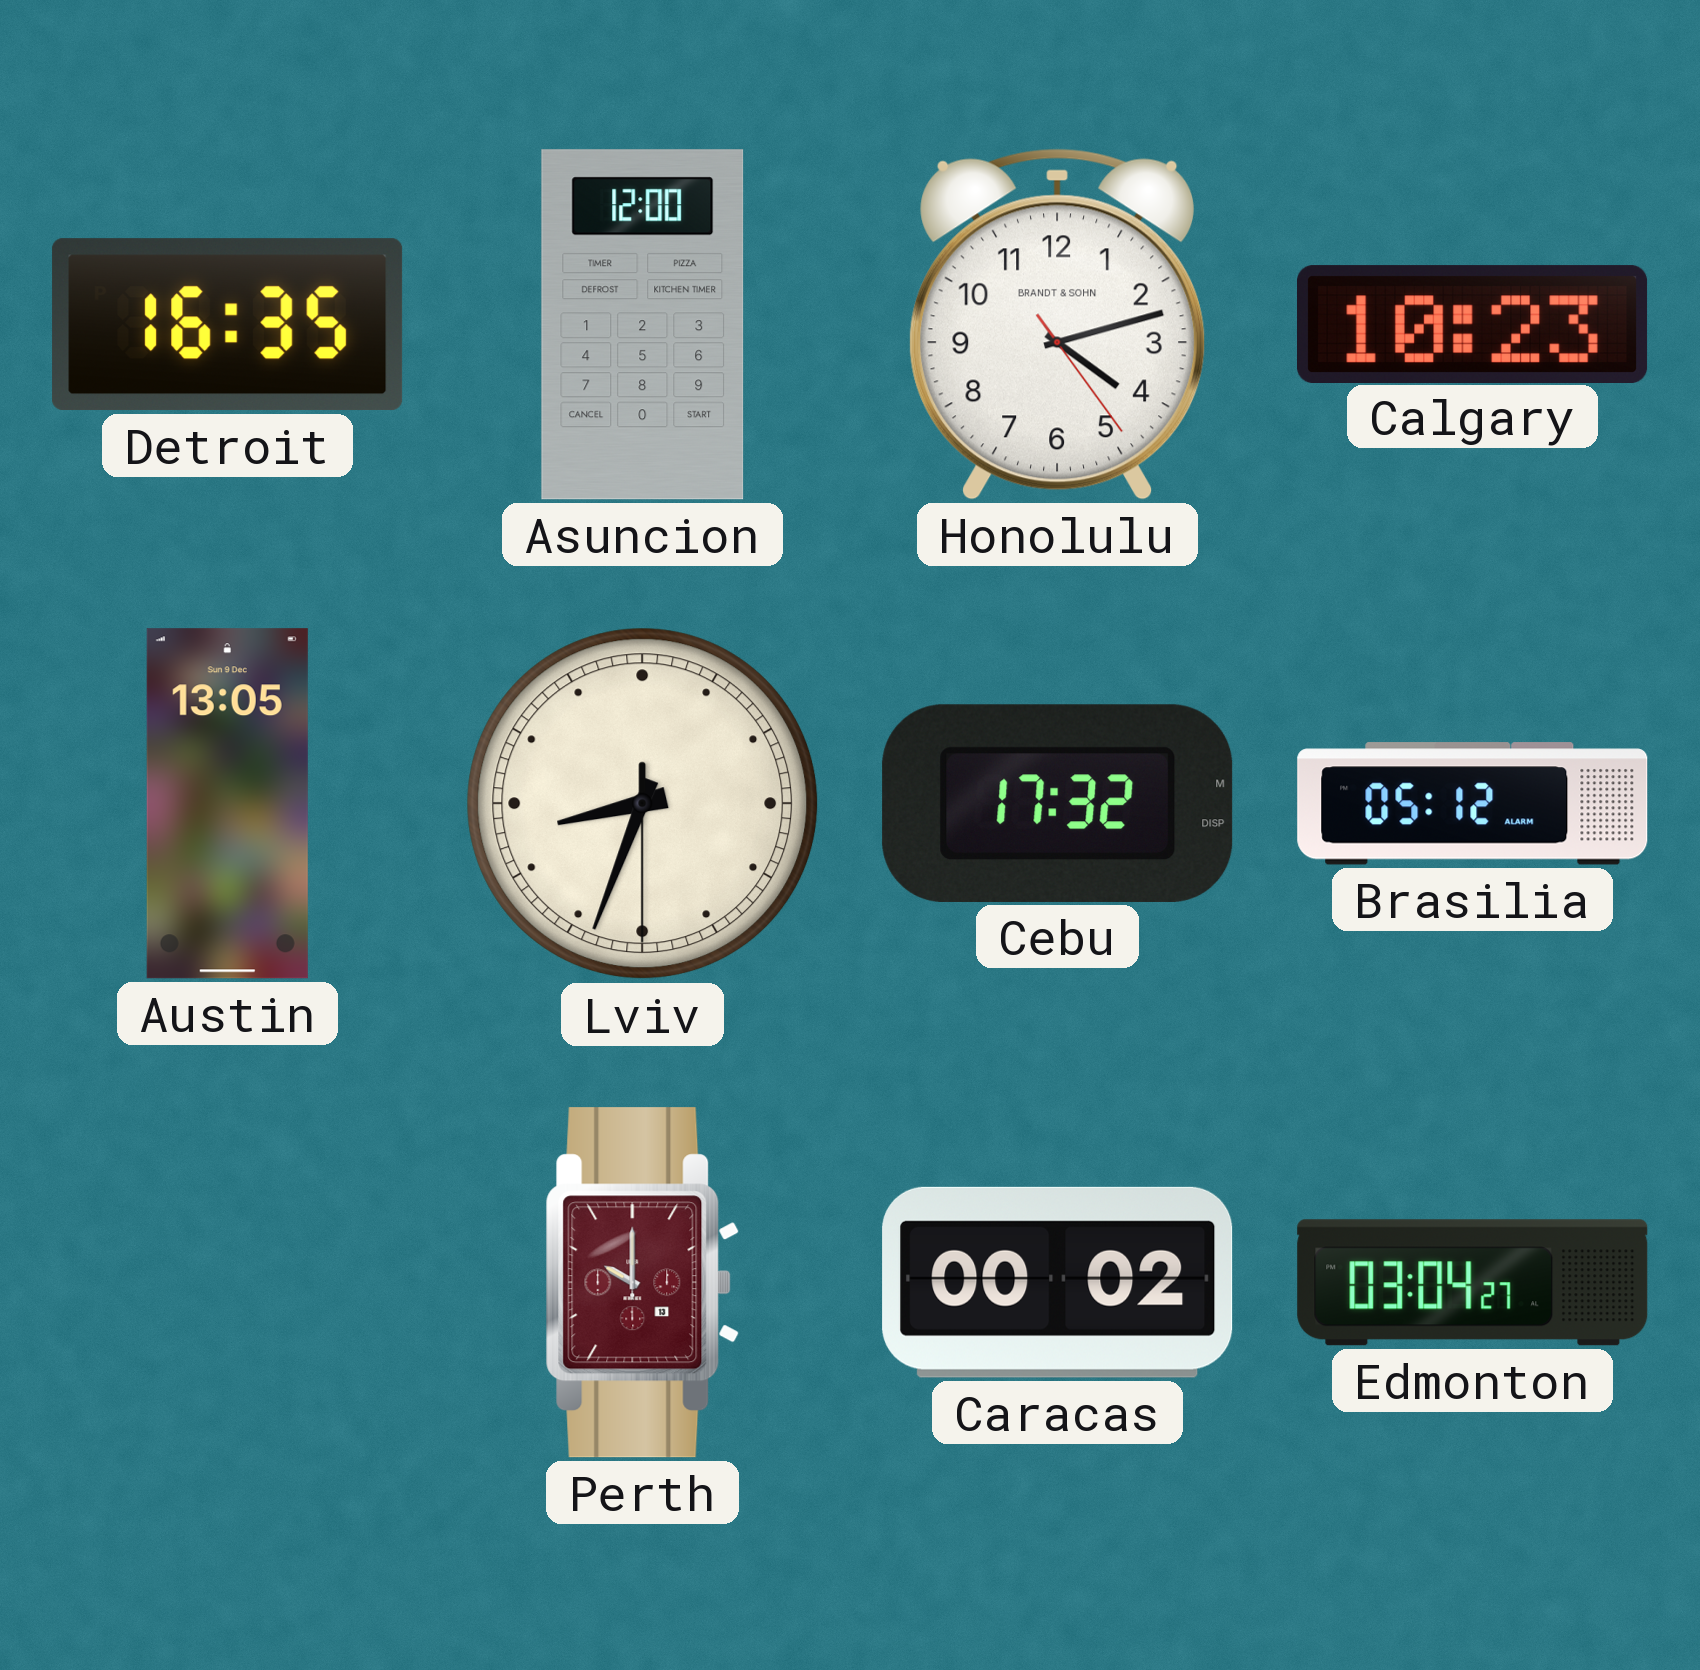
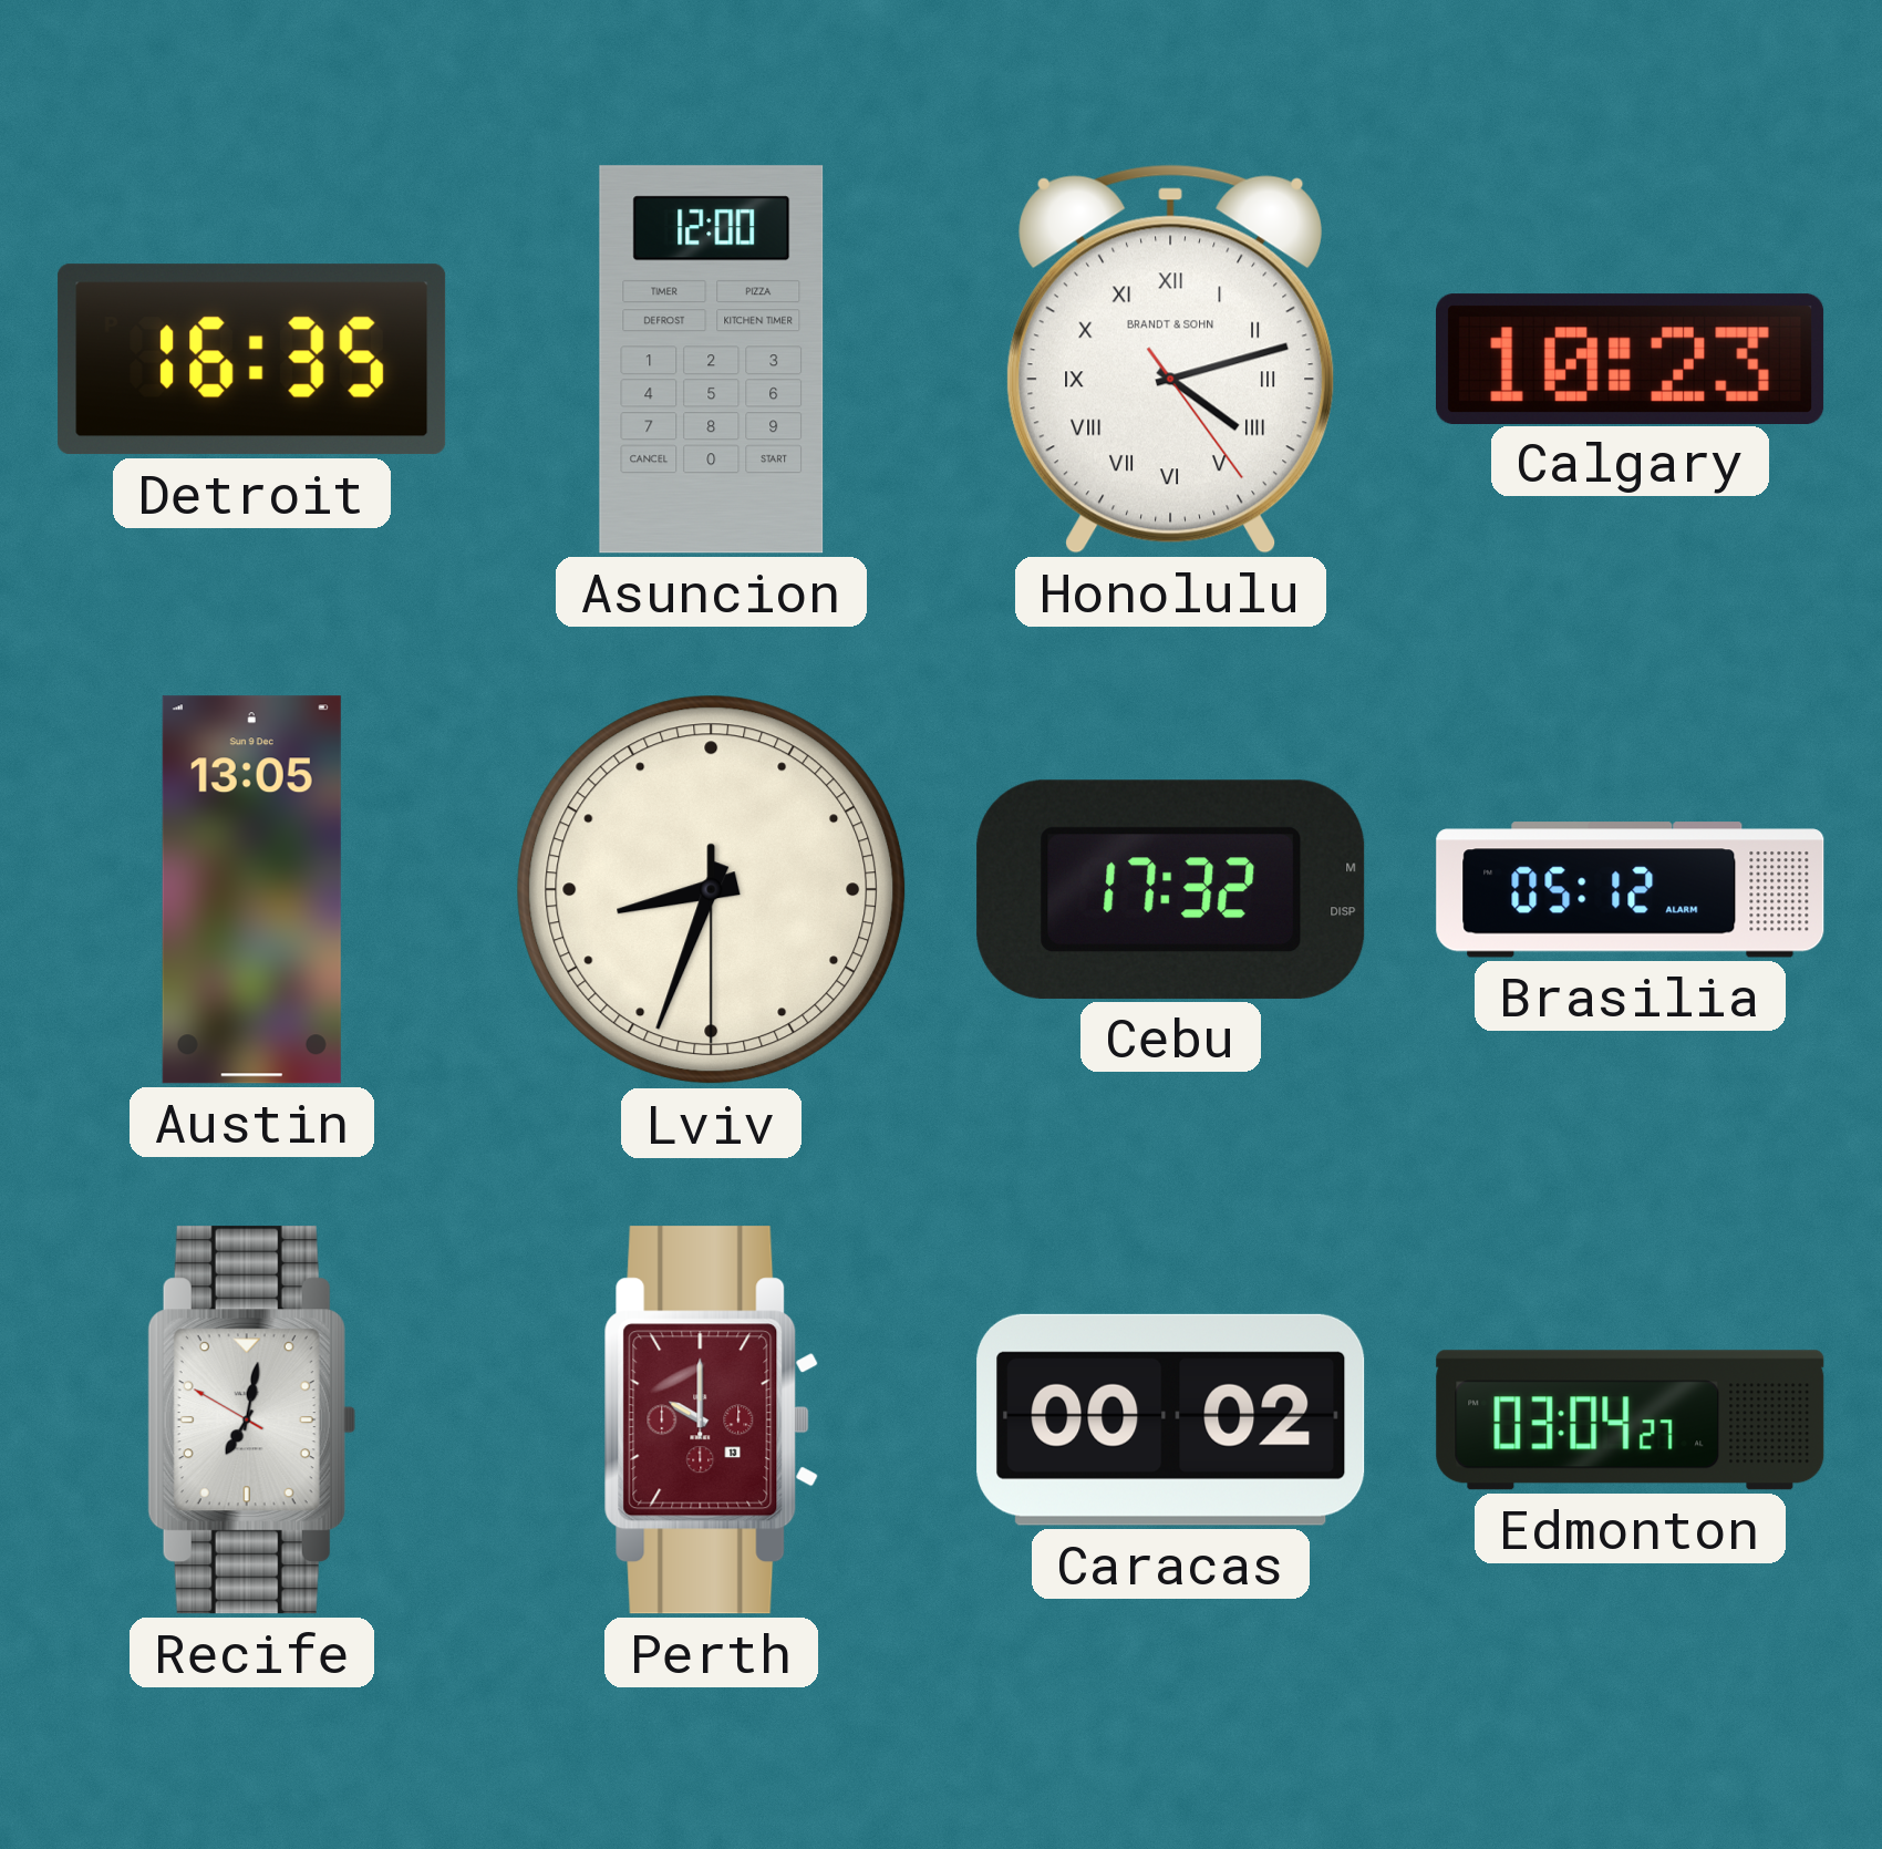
Honolulu numerals: Arabic -> Roman
Recife: none -> 7:01
